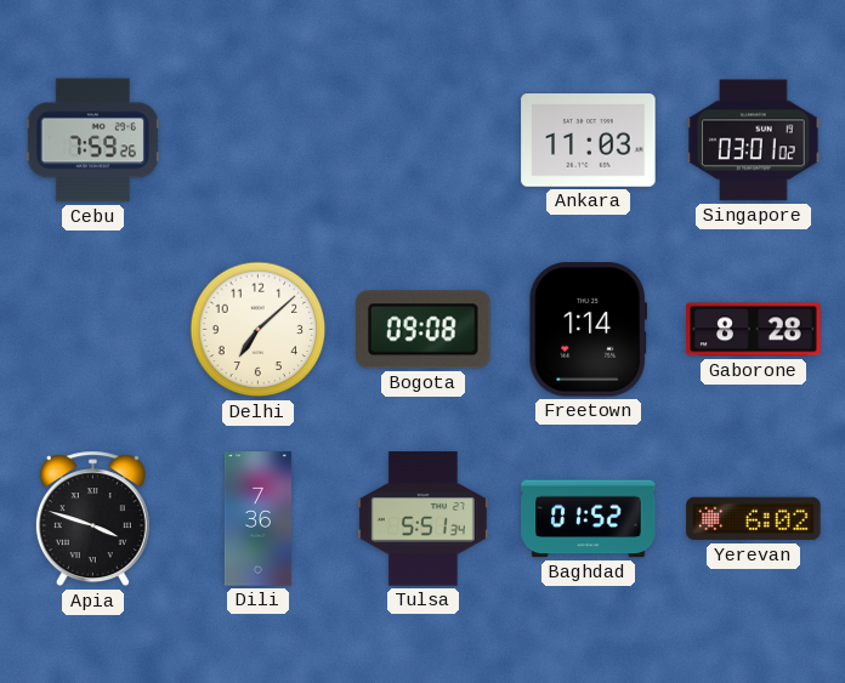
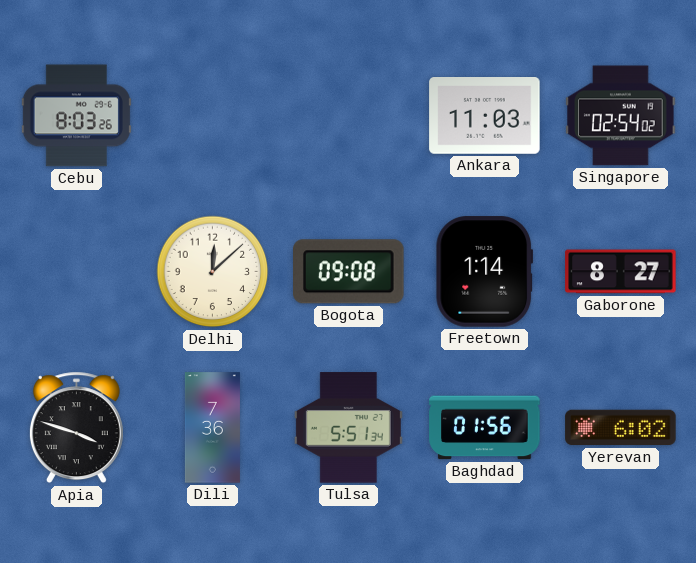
Cebu: 7:59 -> 8:03
Singapore: 03:01 -> 02:54
Delhi: 7:08 -> 12:08
Gaborone: 8:28 -> 8:27
Baghdad: 01:52 -> 01:56
